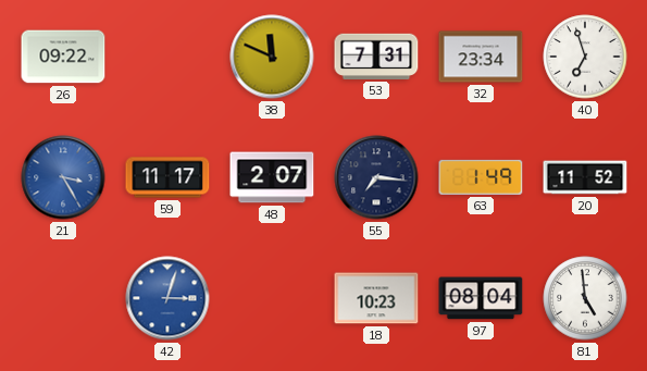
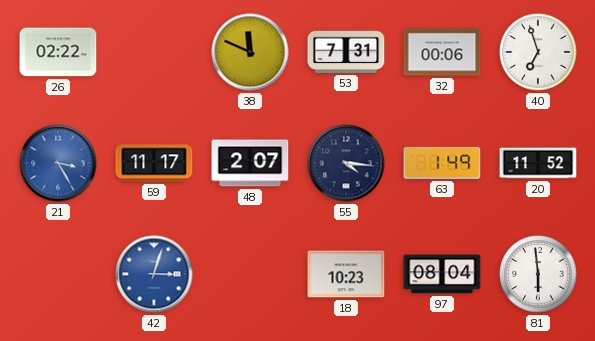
26: 09:22 -> 02:22
32: 23:34 -> 00:06
55: 7:16 -> 4:16
81: 4:59 -> 5:59
